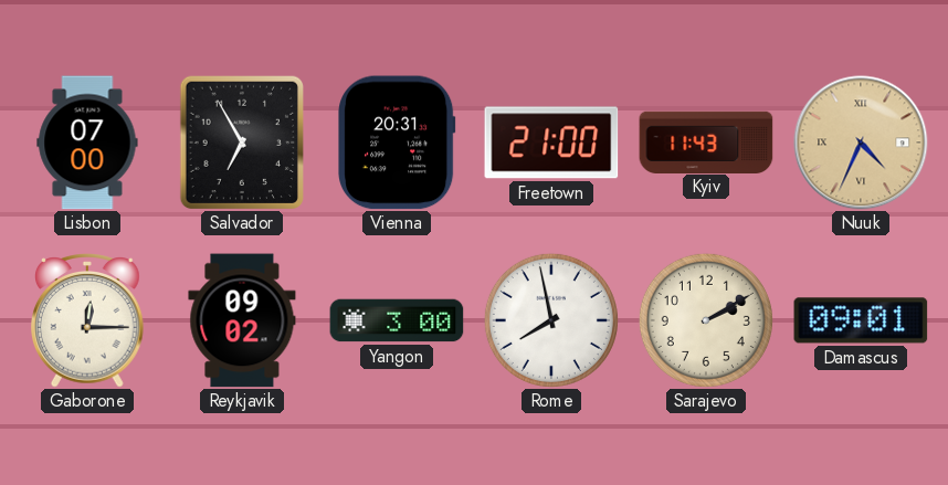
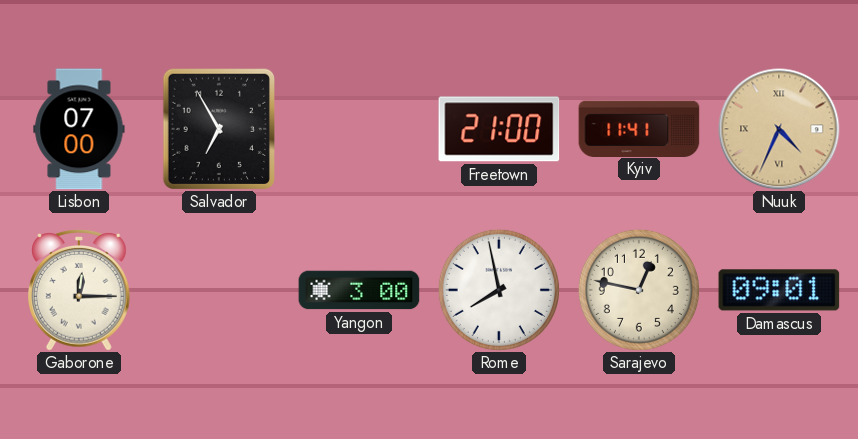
Vienna: 20:31 -> none
Kyiv: 11:43 -> 11:41
Reykjavik: 09:02 -> none
Sarajevo: 2:10 -> 12:47
